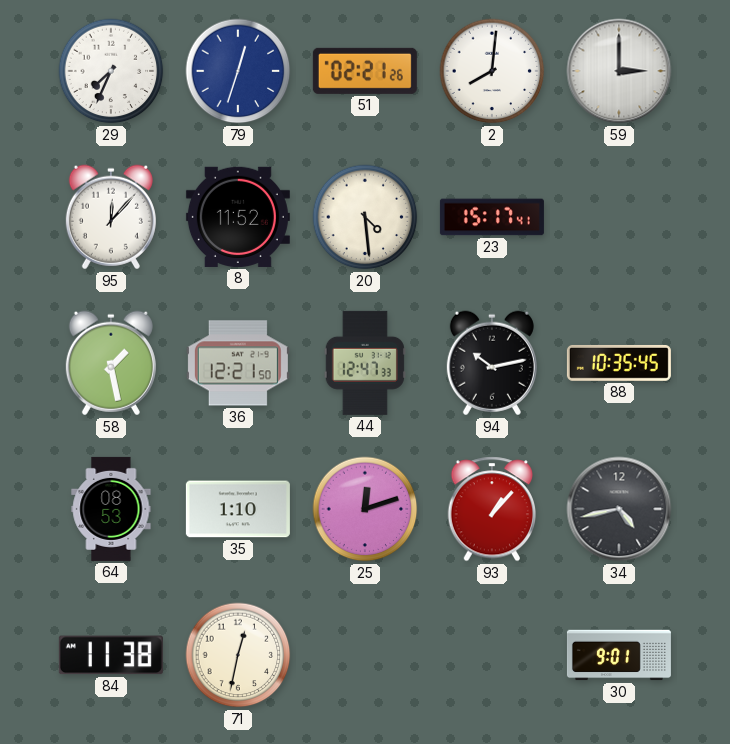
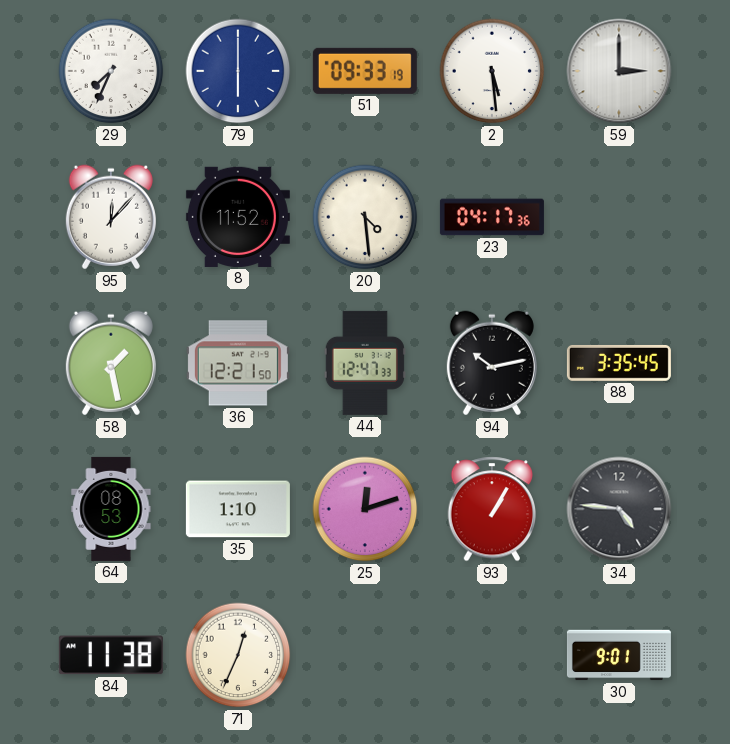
79: 12:33 -> 6:00
51: 02:21 -> 09:33
2: 8:01 -> 5:29
23: 15:17 -> 04:17
88: 10:35 -> 3:35
93: 1:07 -> 1:05
34: 4:43 -> 4:46
71: 12:32 -> 12:34
